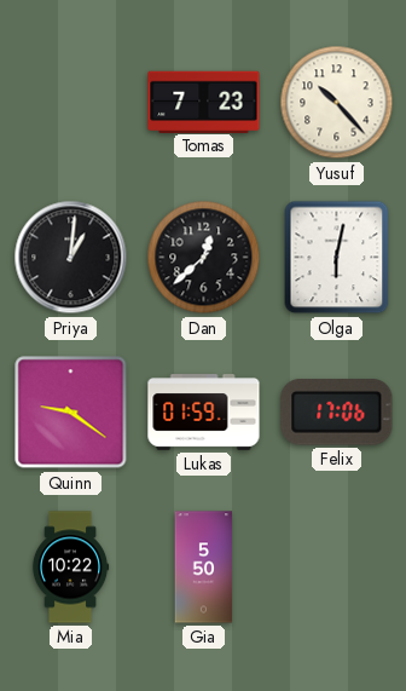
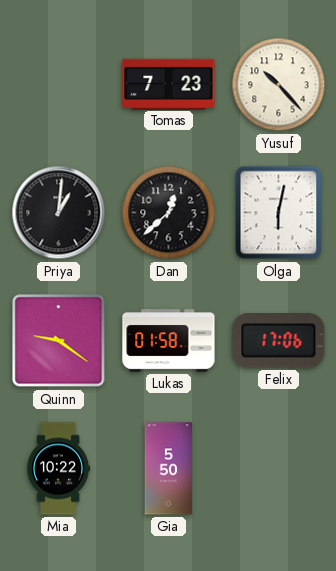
Lukas: 01:59 -> 01:58
